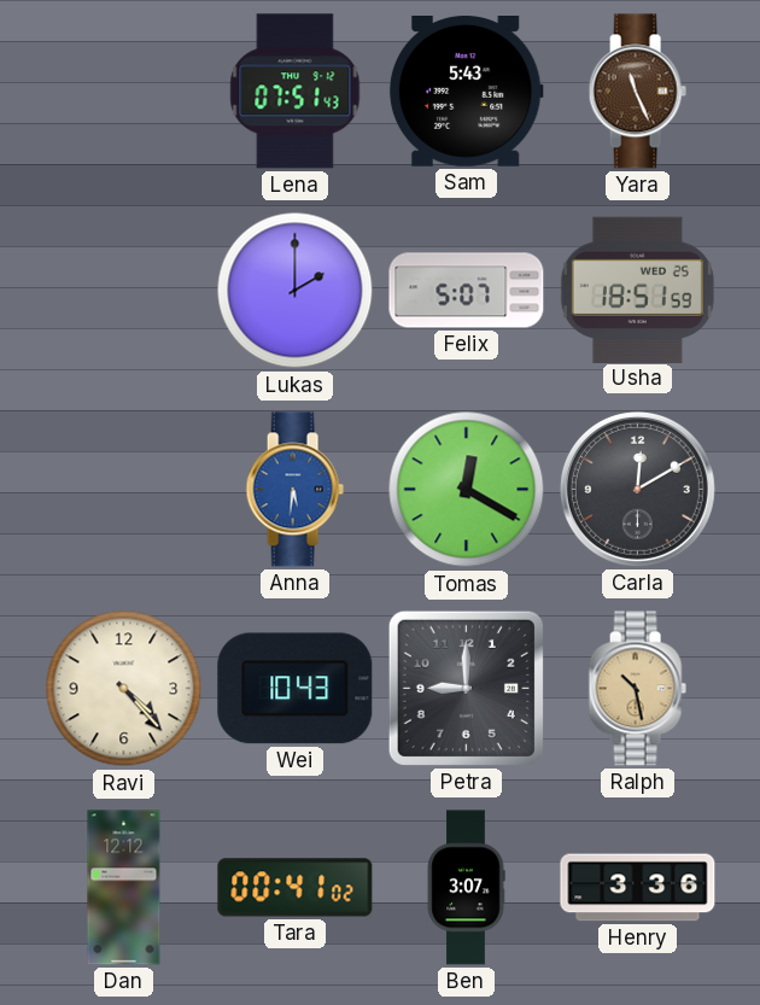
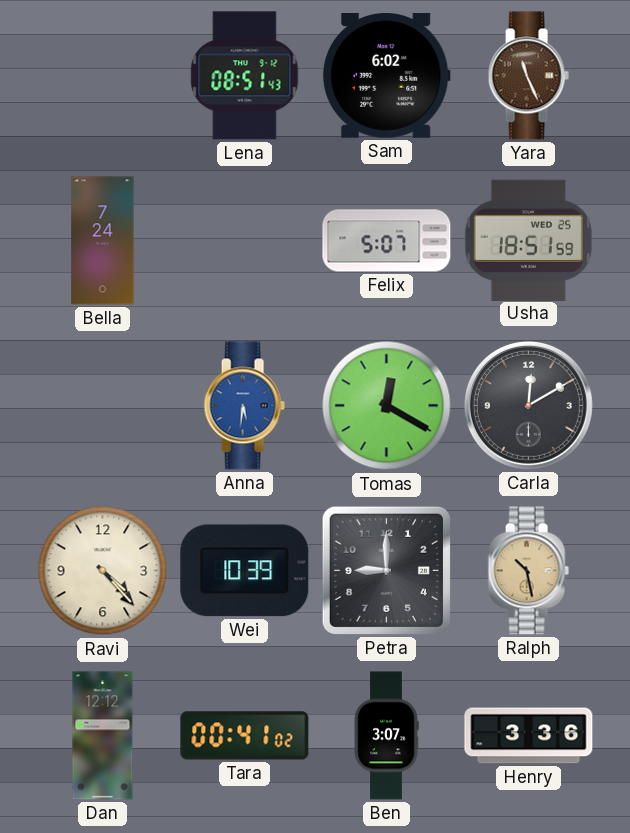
Lena: 07:51 -> 08:51
Sam: 5:43 -> 6:02
Bella: none -> 7:24
Lukas: 2:00 -> none
Wei: 10:43 -> 10:39
